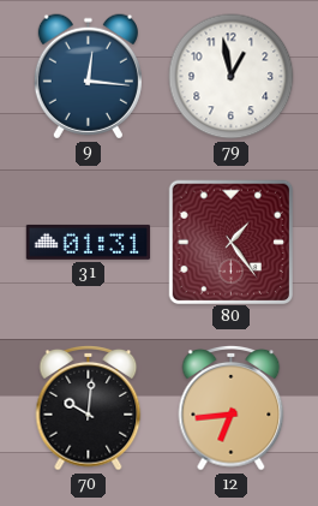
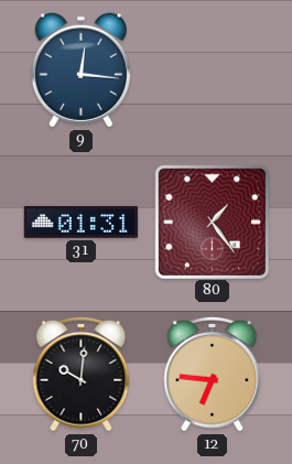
79: 12:58 -> none
12: 6:44 -> 6:46
